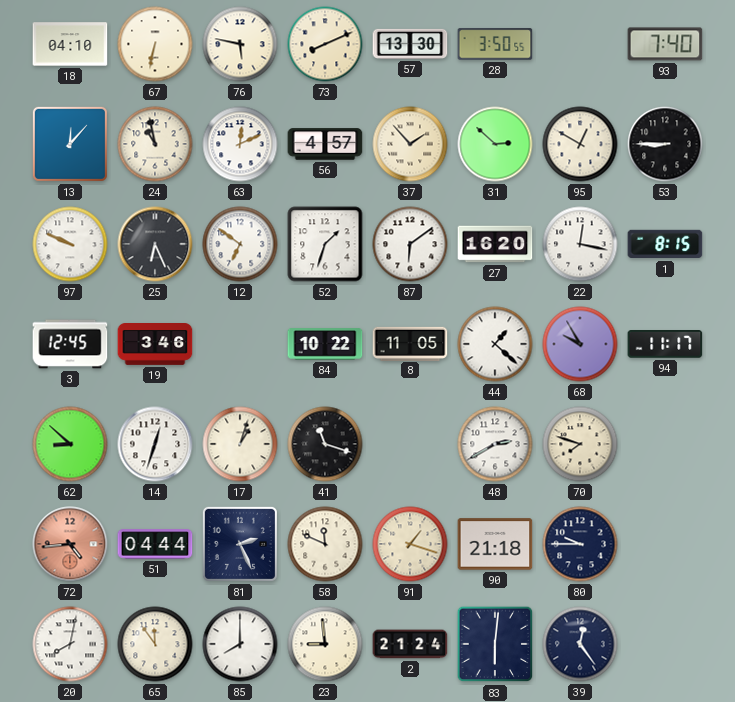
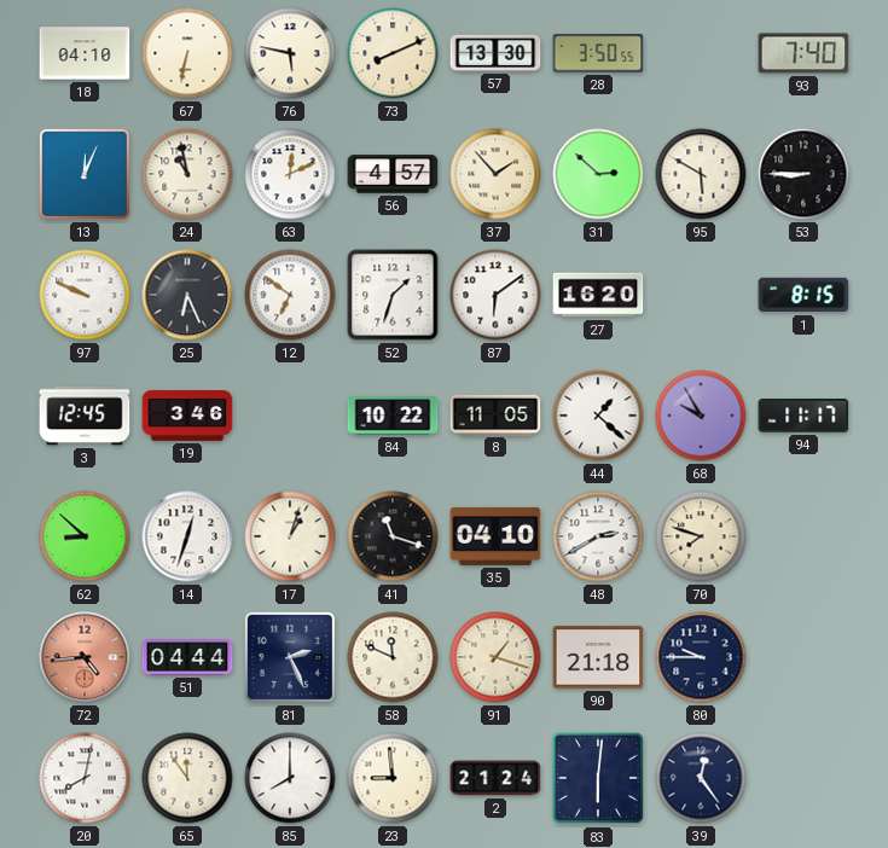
13: 12:07 -> 12:04
95: 12:50 -> 5:50
22: 12:17 -> none
35: none -> 04:10
